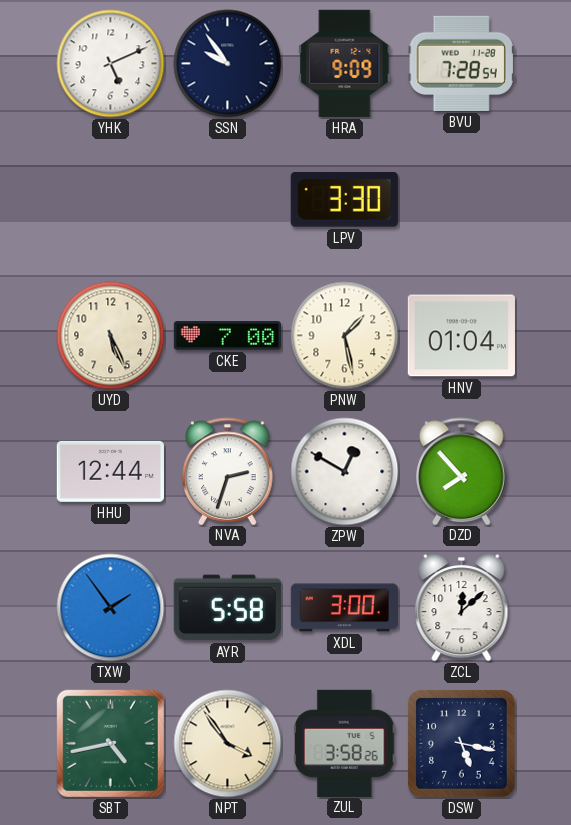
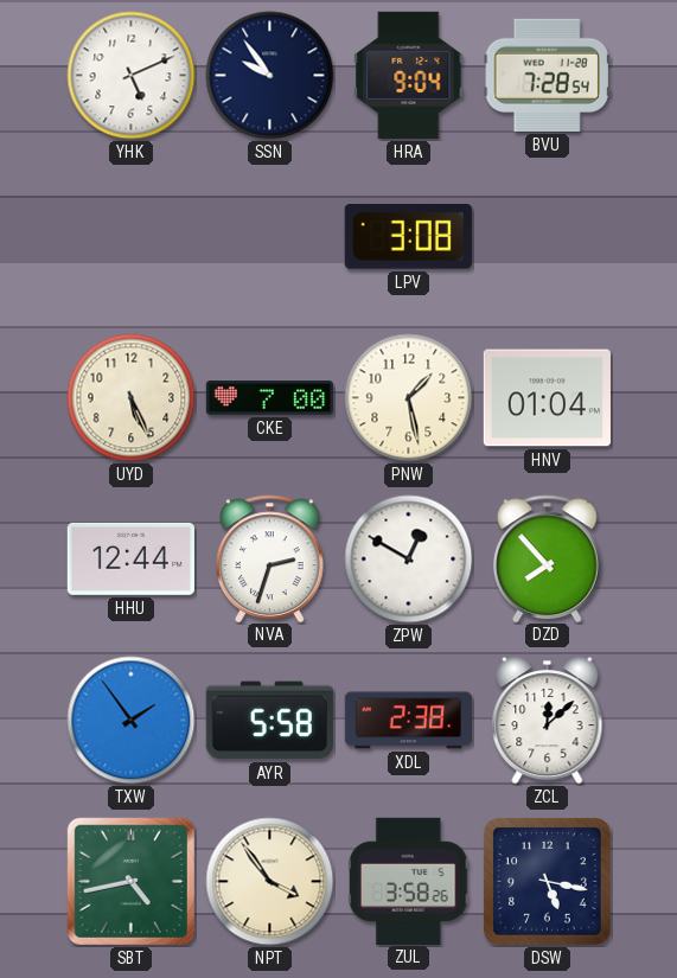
HRA: 9:09 -> 9:04
LPV: 3:30 -> 3:08
XDL: 3:00 -> 2:38
